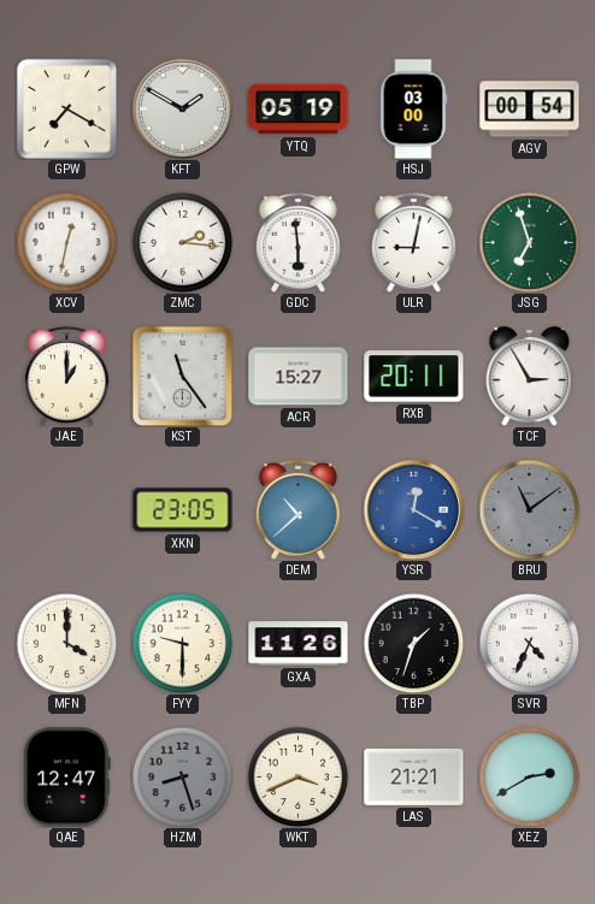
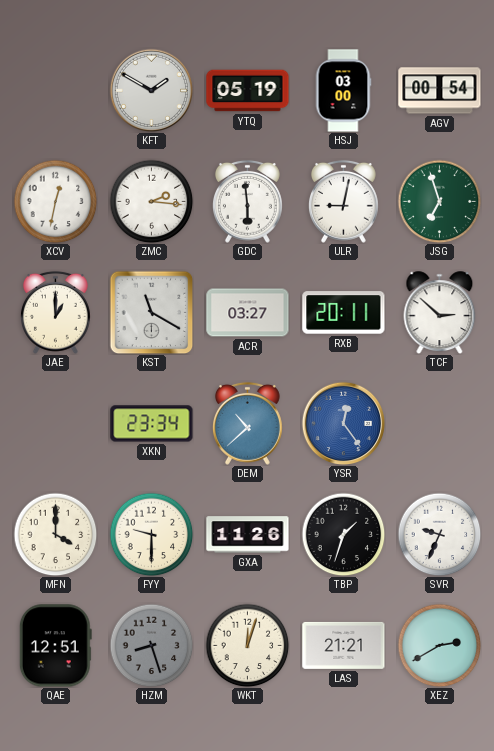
GPW: 7:20 -> none
KST: 11:24 -> 11:20
ACR: 15:27 -> 03:27
TCF: 2:55 -> 2:52
XKN: 23:05 -> 23:34
YSR: 12:20 -> 12:24
BRU: 11:09 -> none
SVR: 4:34 -> 9:34
QAE: 12:47 -> 12:51
WKT: 3:41 -> 12:03
